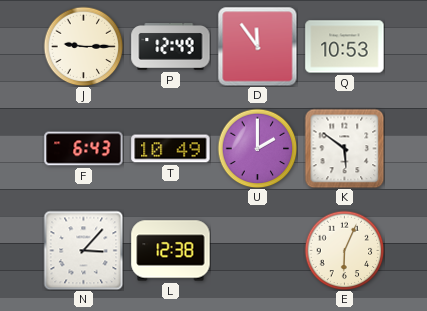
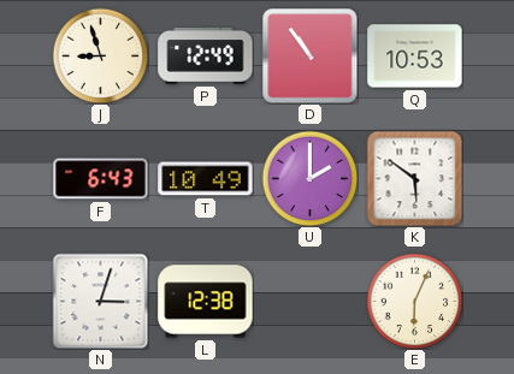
J: 9:15 -> 8:57
D: 11:54 -> 10:54
N: 3:07 -> 3:03
